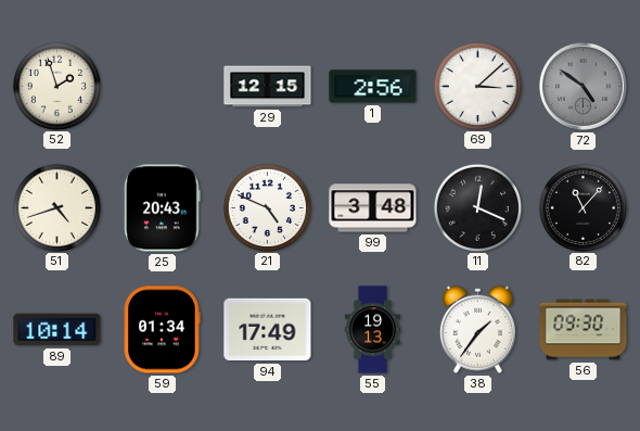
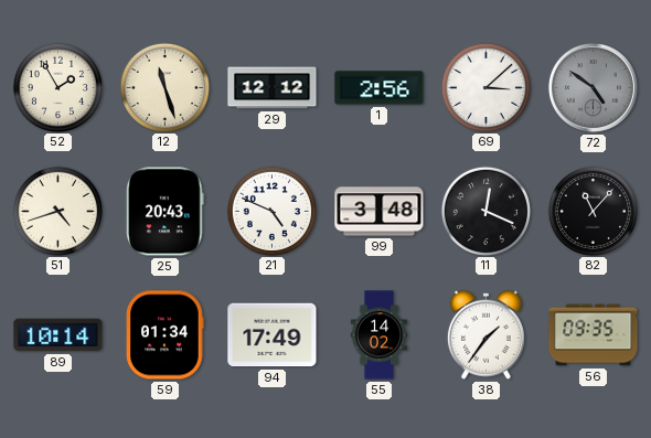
52: 1:57 -> 1:55
12: none -> 11:27
29: 12:15 -> 12:12
55: 19:13 -> 14:02
56: 09:30 -> 09:35
